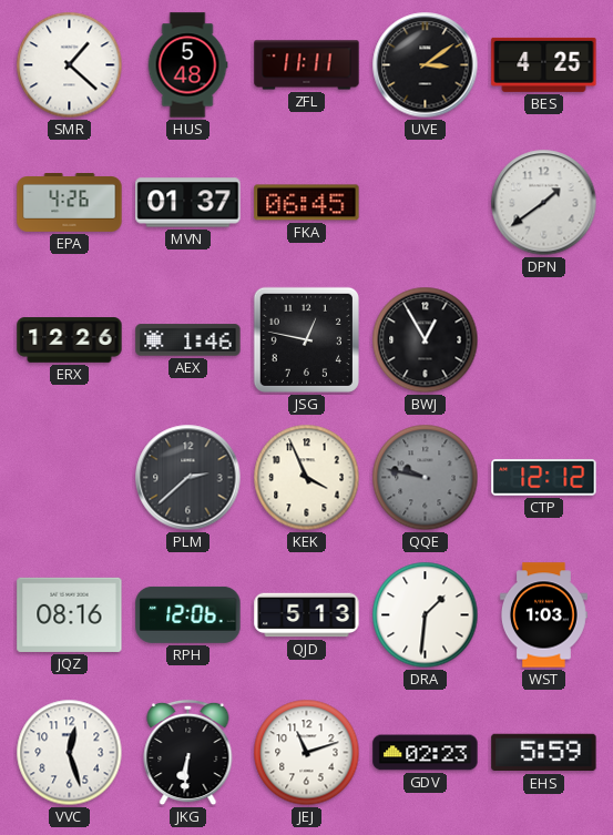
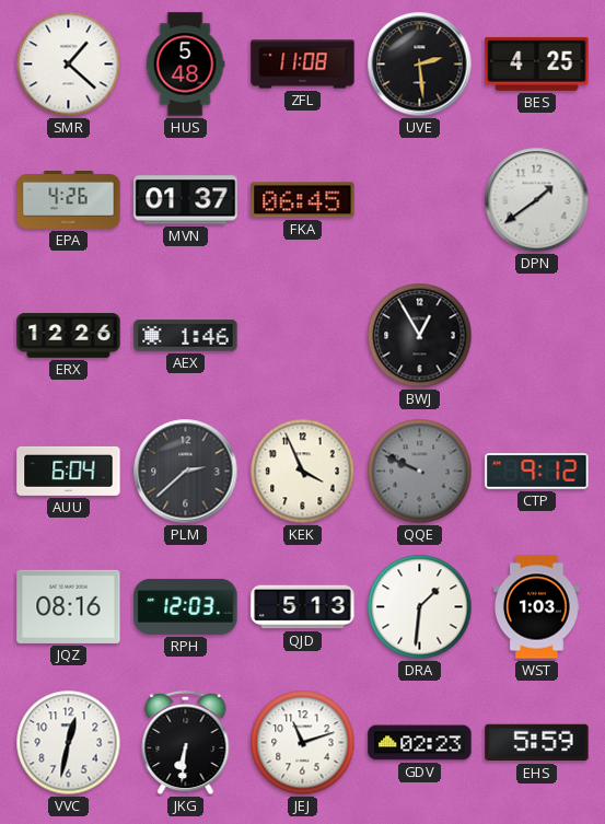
ZFL: 11:11 -> 11:08
UVE: 3:09 -> 2:29
JSG: 12:47 -> none
AUU: none -> 6:04
QQE: 9:47 -> 9:49
CTP: 12:12 -> 9:12
RPH: 12:06 -> 12:03
VVC: 12:27 -> 12:32
